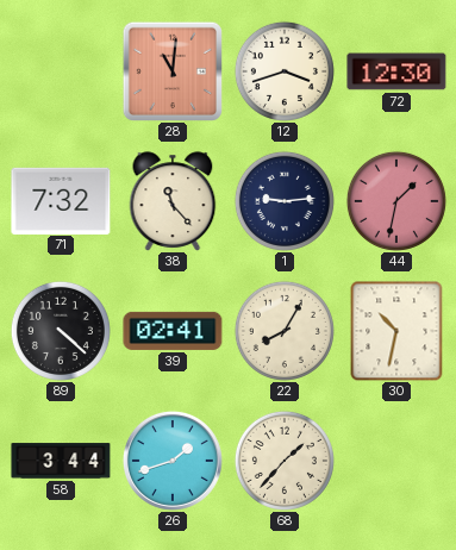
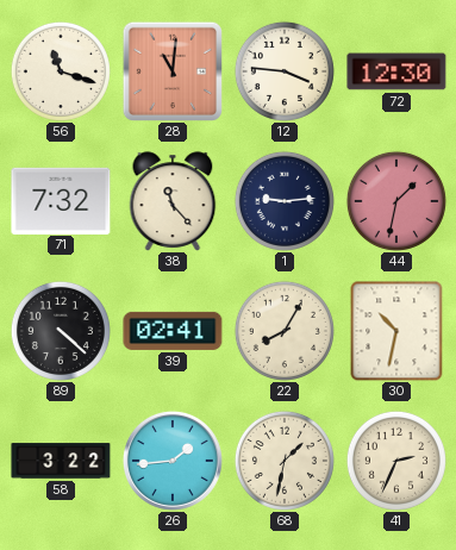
56: none -> 11:18
12: 3:42 -> 3:46
58: 3:44 -> 3:22
26: 1:42 -> 1:44
68: 1:37 -> 1:32
41: none -> 2:34
